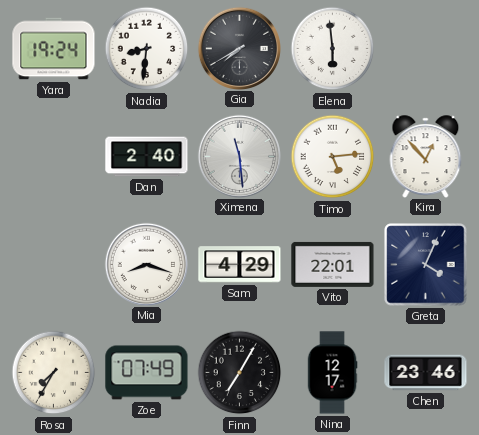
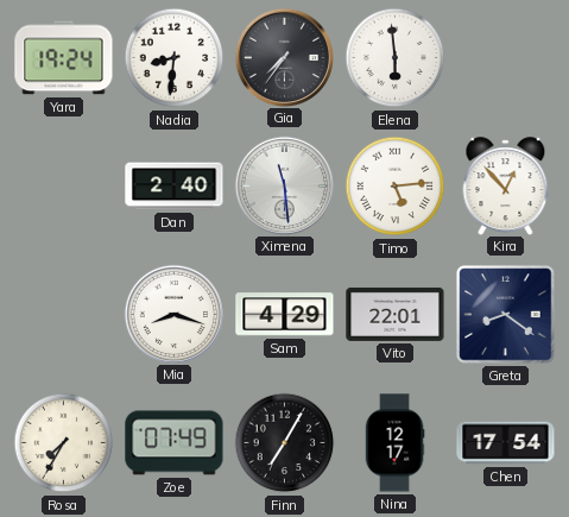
Gia: 7:40 -> 7:36
Greta: 4:04 -> 8:21
Chen: 23:46 -> 17:54
